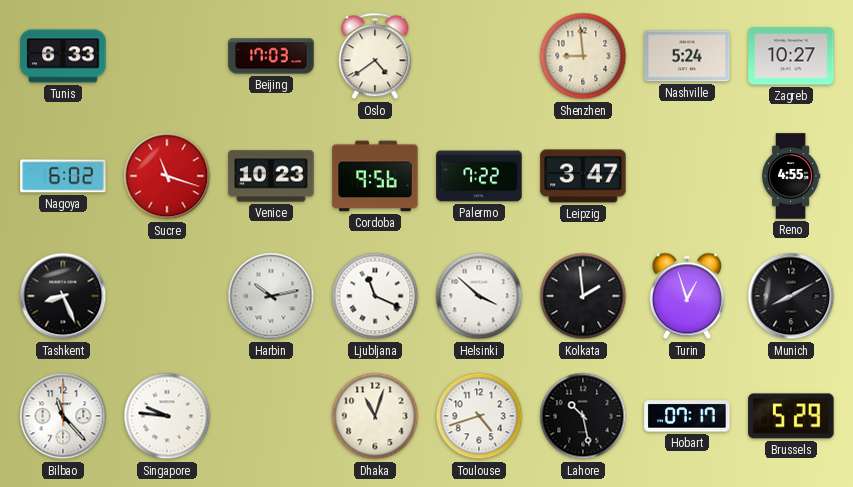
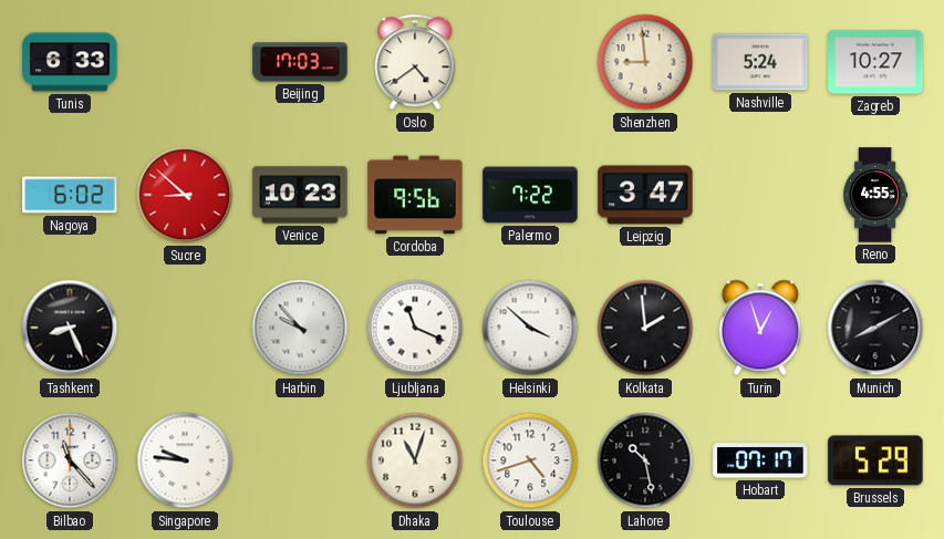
Sucre: 11:18 -> 8:52
Harbin: 10:13 -> 9:53
